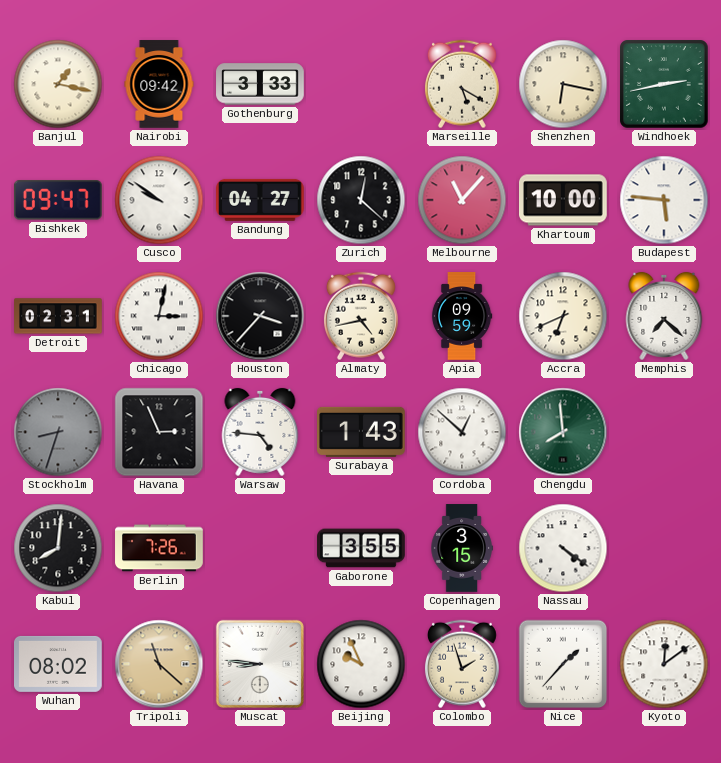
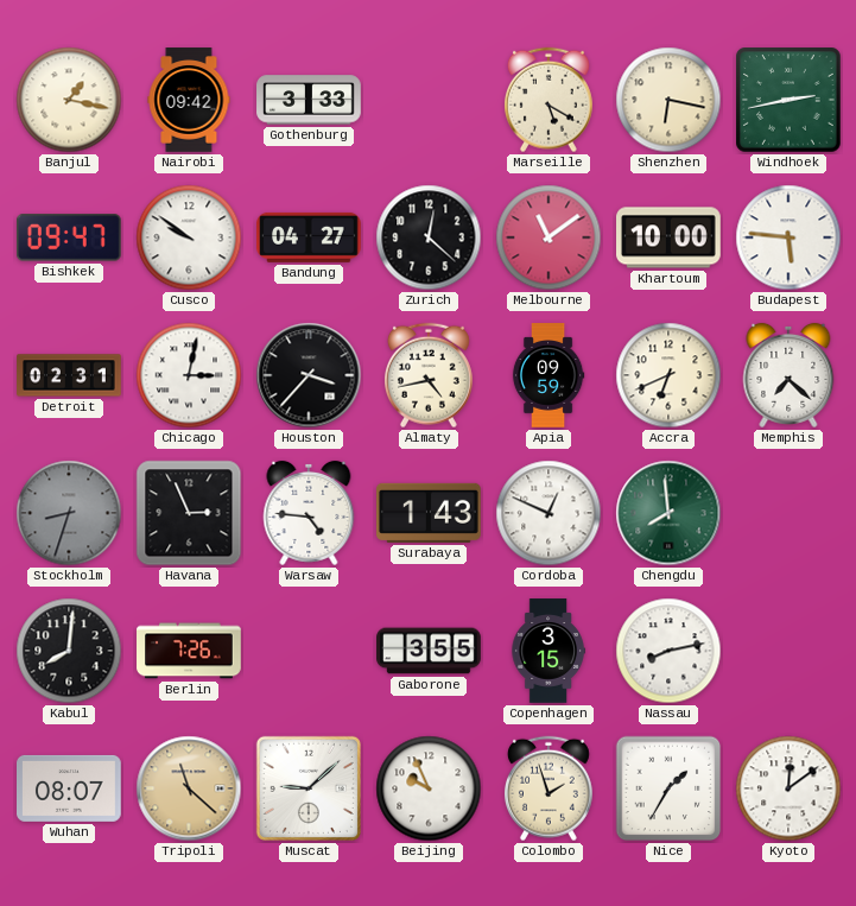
Melbourne: 11:07 -> 11:09
Cordoba: 12:52 -> 12:49
Nassau: 4:21 -> 8:13
Wuhan: 08:02 -> 08:07
Muscat: 8:46 -> 9:08
Nice: 1:37 -> 1:35
